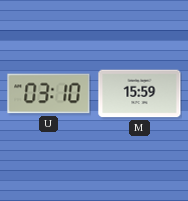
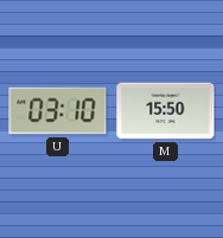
M: 15:59 -> 15:50
